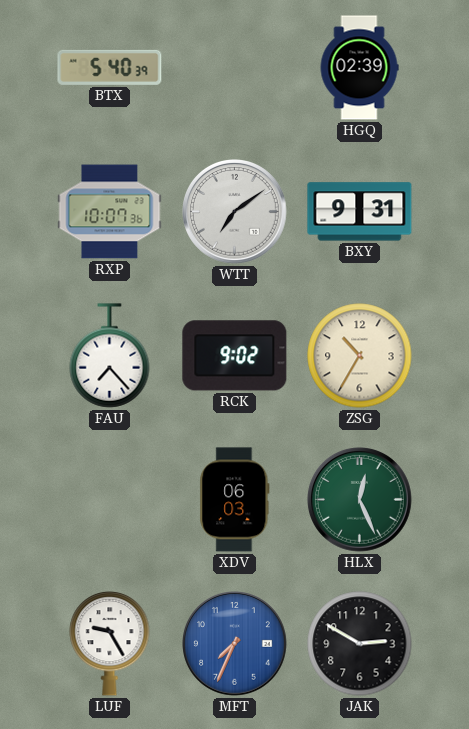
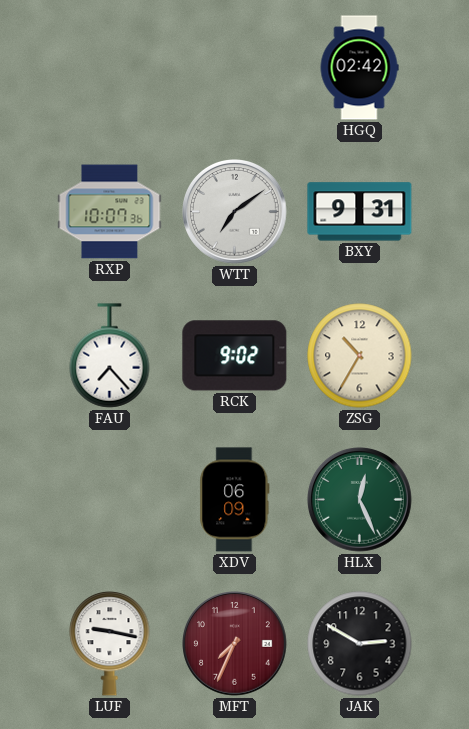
BTX: 5:40 -> none
HGQ: 02:39 -> 02:42
XDV: 06:03 -> 06:09
LUF: 9:25 -> 9:17
MFT dial: blue -> burgundy
